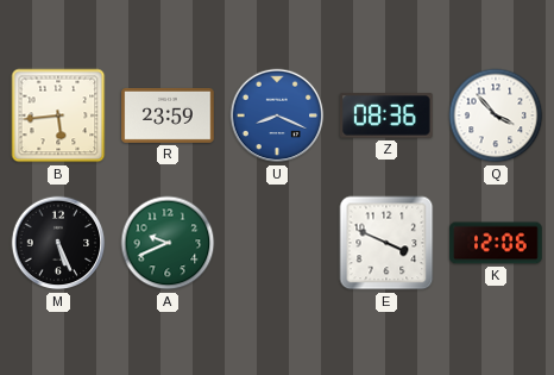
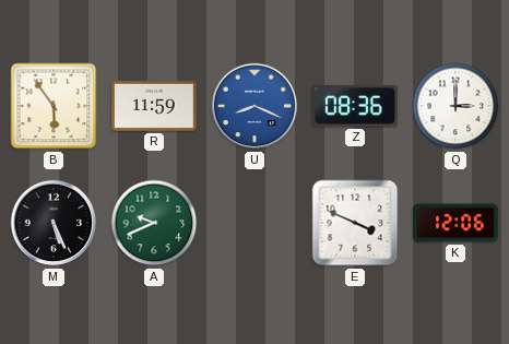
B: 5:44 -> 5:54
R: 23:59 -> 11:59
Q: 3:53 -> 3:00
